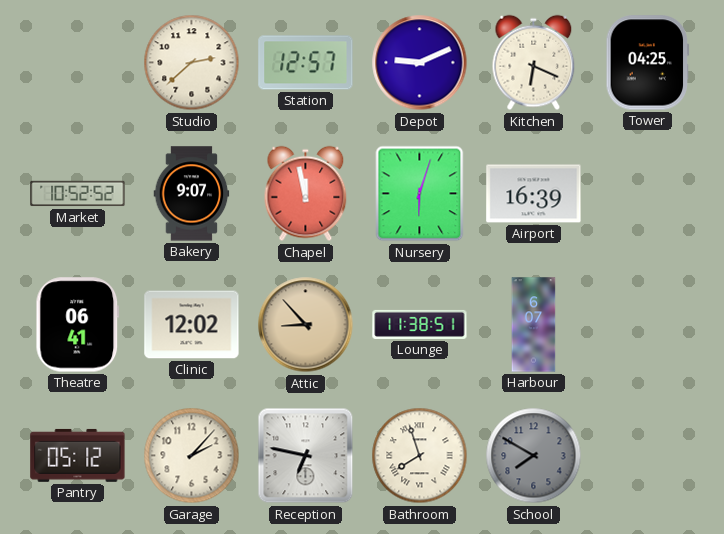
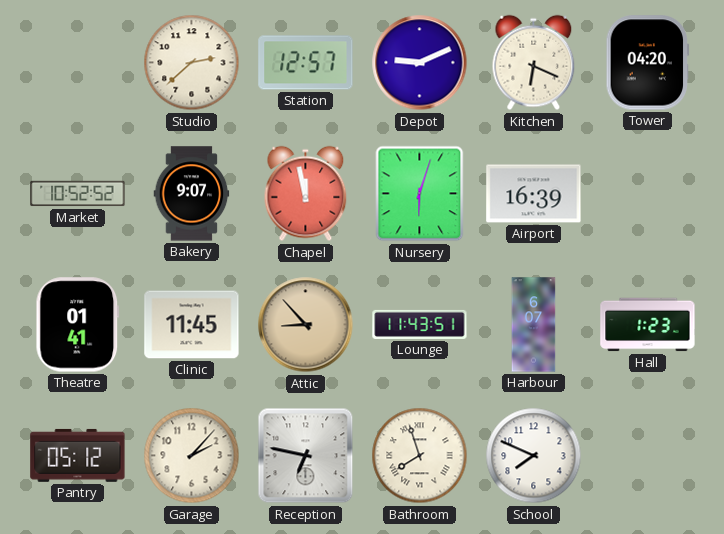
Tower: 04:25 -> 04:20
Theatre: 06:41 -> 01:41
Clinic: 12:02 -> 11:45
Lounge: 11:38 -> 11:43
Hall: none -> 1:23
School: 7:50 -> 7:49
School dial: grey -> white
